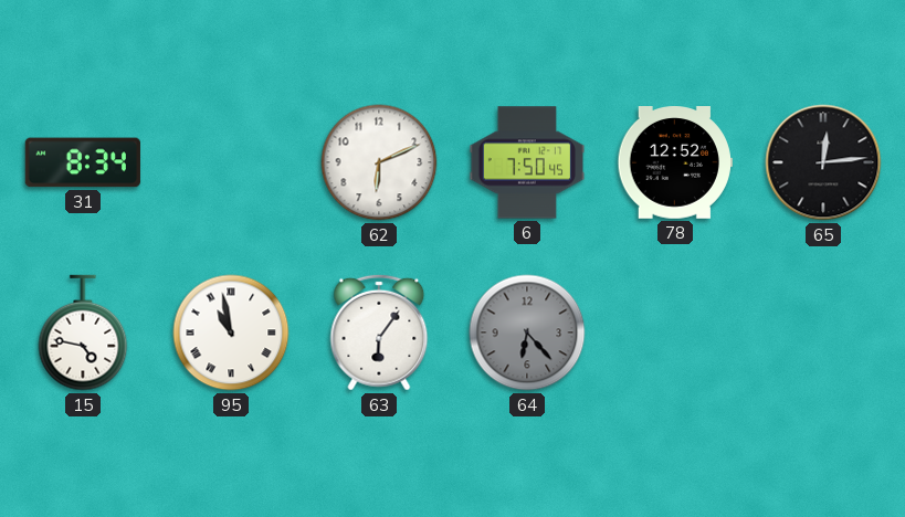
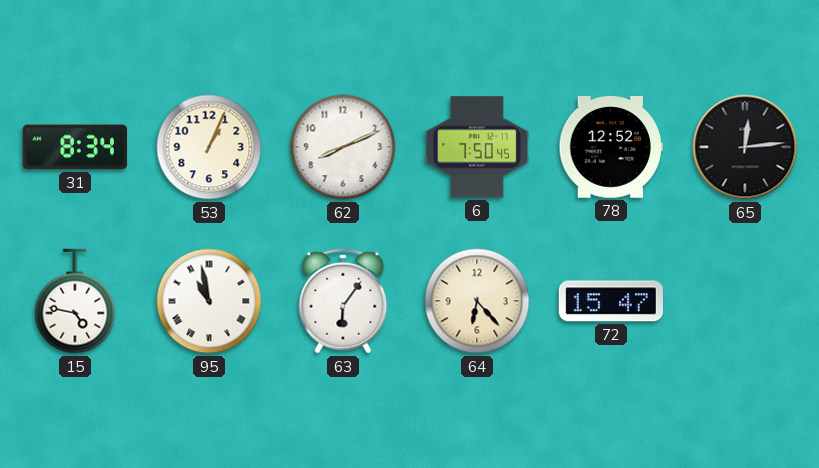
53: none -> 1:04
62: 6:11 -> 8:11
64 dial: grey -> cream
72: none -> 15:47
